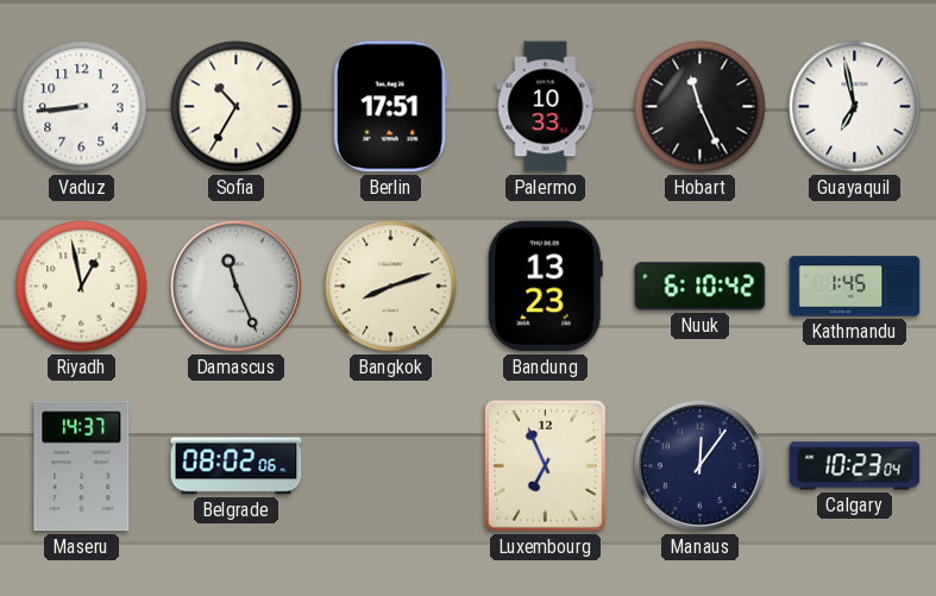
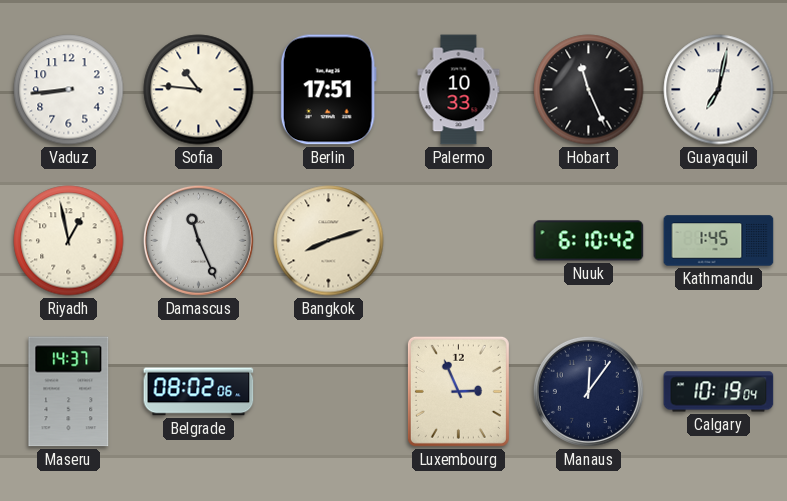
Sofia: 10:35 -> 10:46
Guayaquil: 6:58 -> 7:02
Bandung: 13:23 -> none
Luxembourg: 6:56 -> 2:56
Calgary: 10:23 -> 10:19
